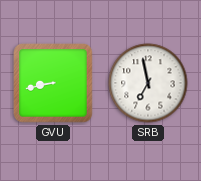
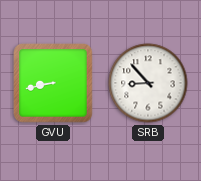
SRB: 6:58 -> 8:53
